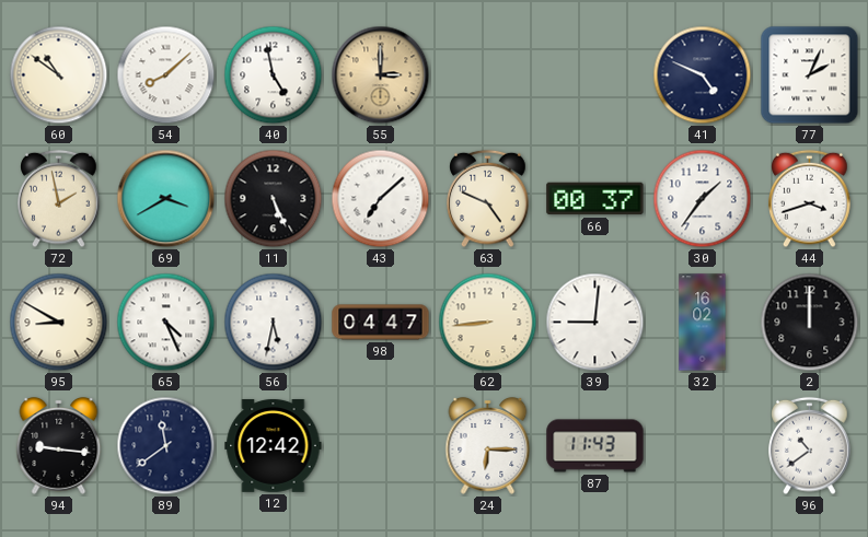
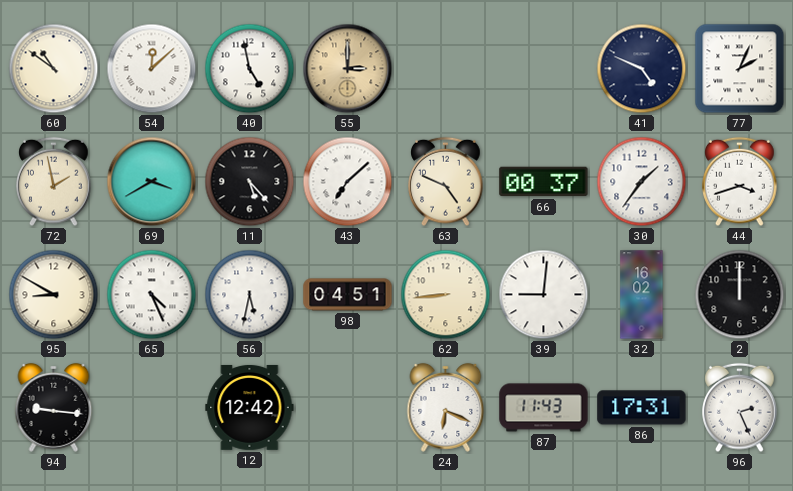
54: 8:08 -> 12:08
11: 5:26 -> 5:23
98: 04:47 -> 04:51
89: 11:39 -> none
24: 6:15 -> 6:19
86: none -> 17:31
96: 10:39 -> 2:26
